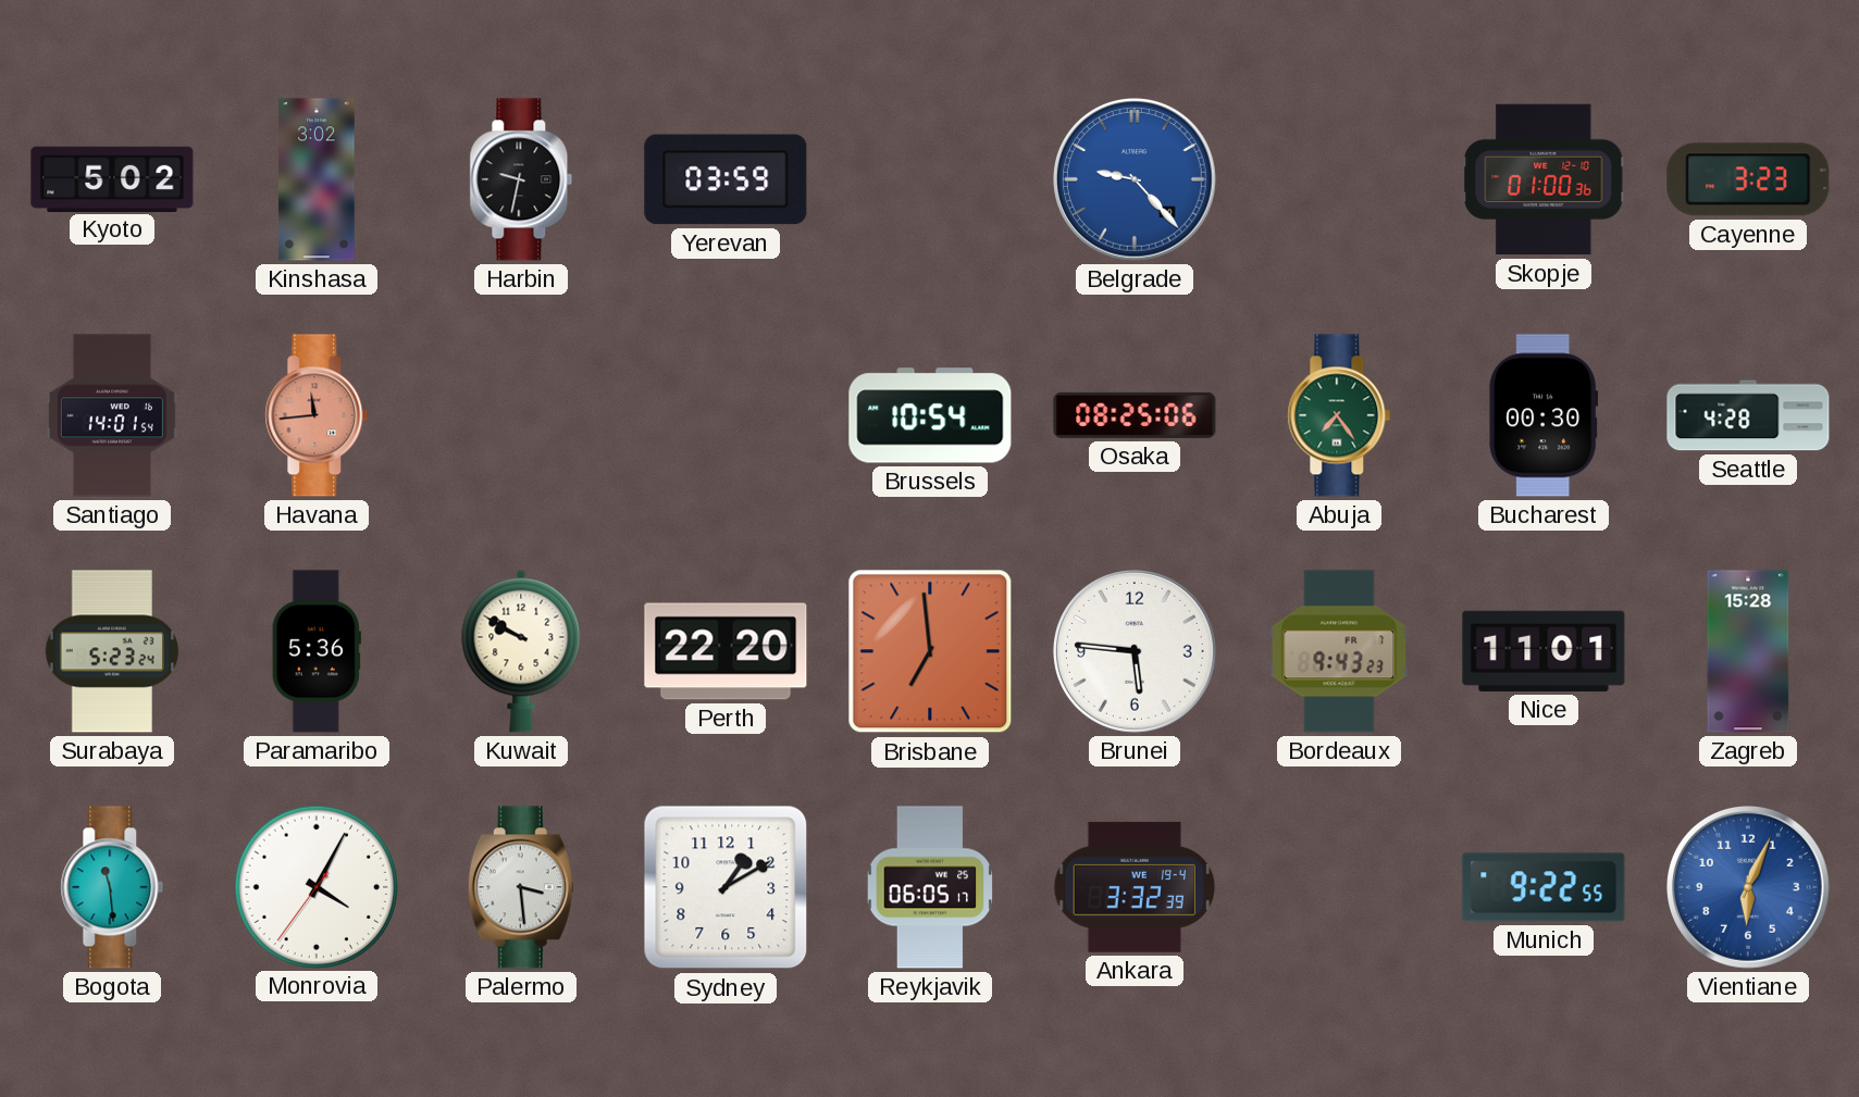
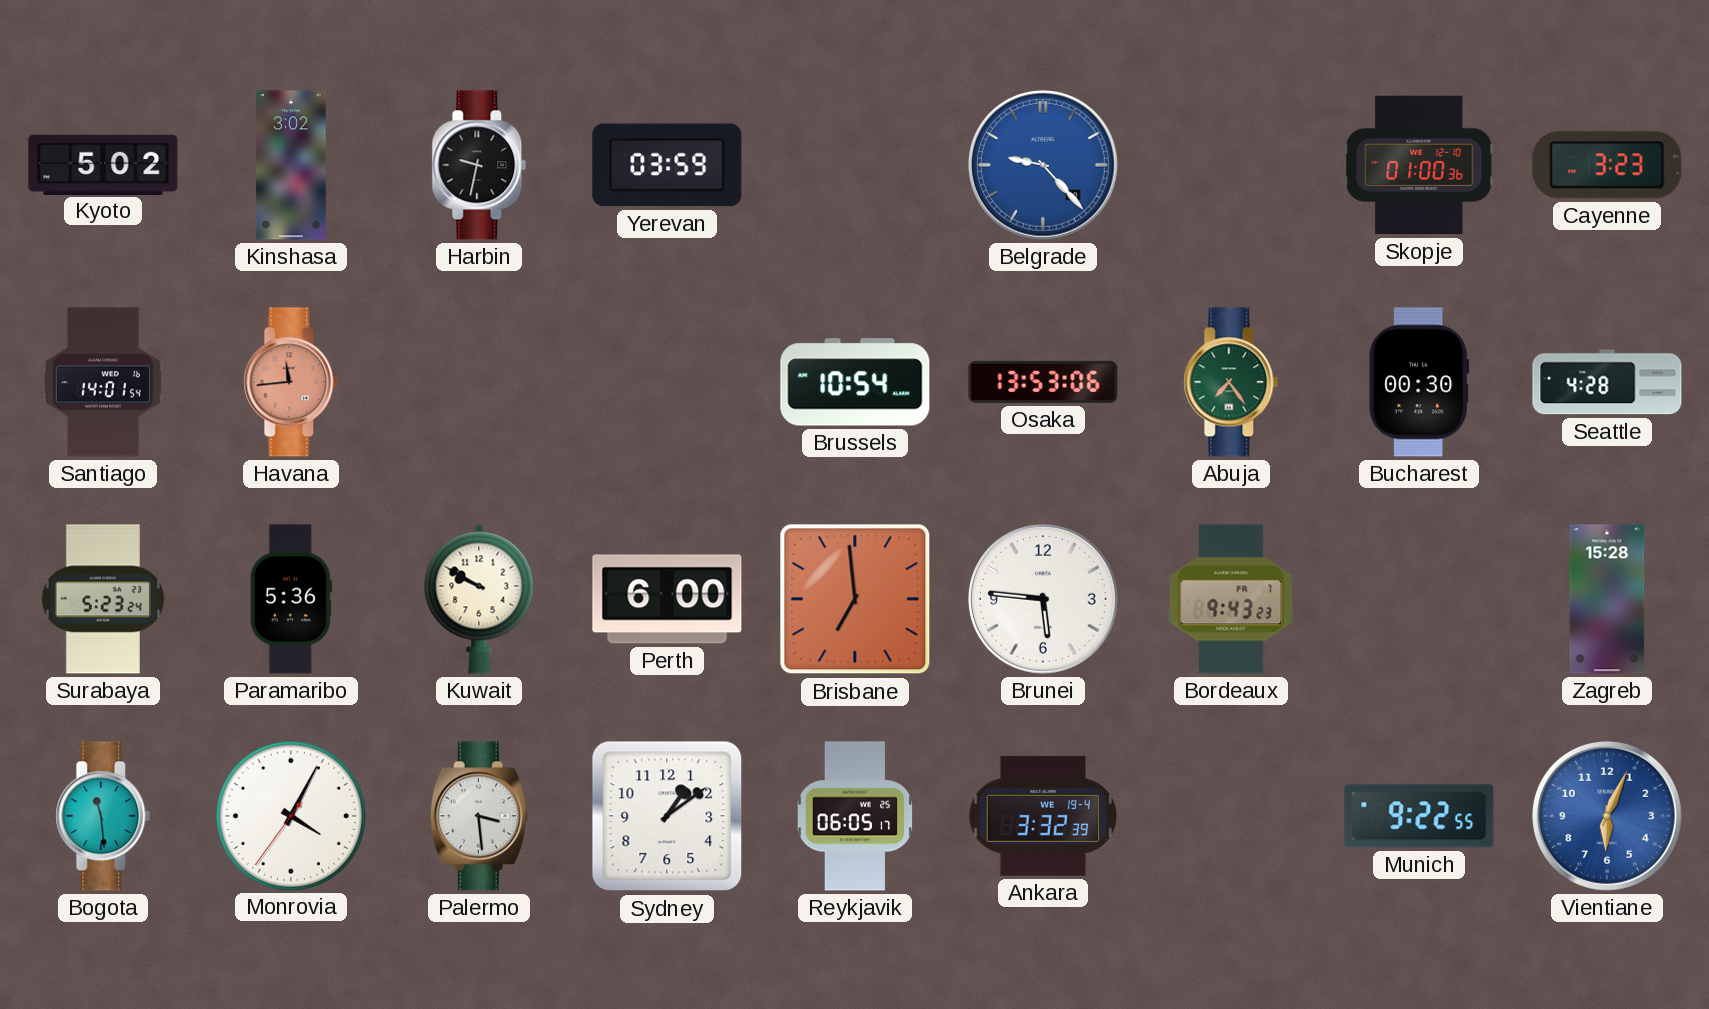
Osaka: 08:25 -> 13:53
Perth: 22:20 -> 6:00
Nice: 11:01 -> none
Sydney: 1:10 -> 1:09
